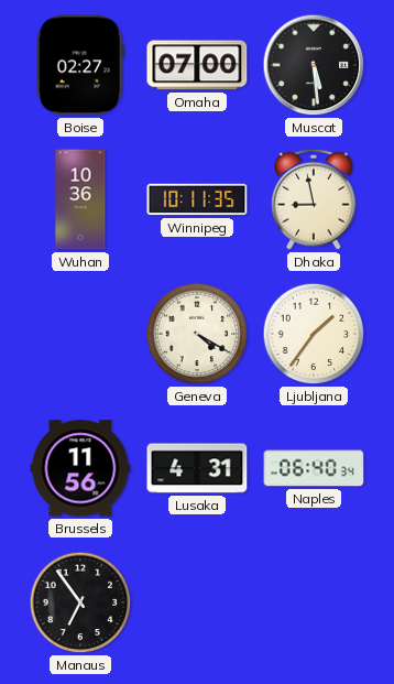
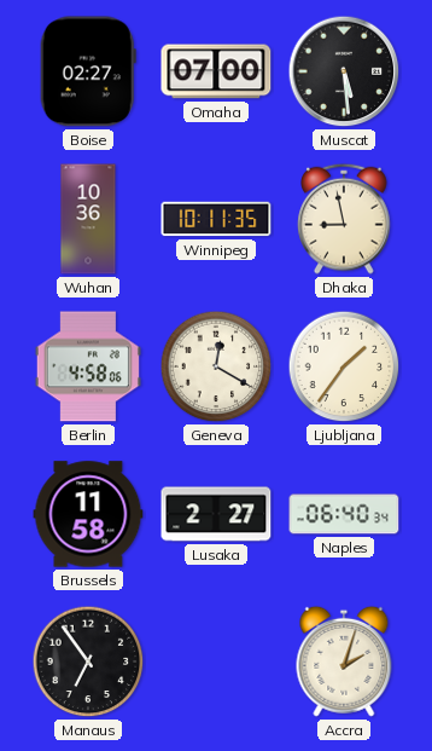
Berlin: none -> 4:58
Geneva: 4:20 -> 12:20
Brussels: 11:56 -> 11:58
Lusaka: 4:31 -> 2:27
Accra: none -> 2:03
